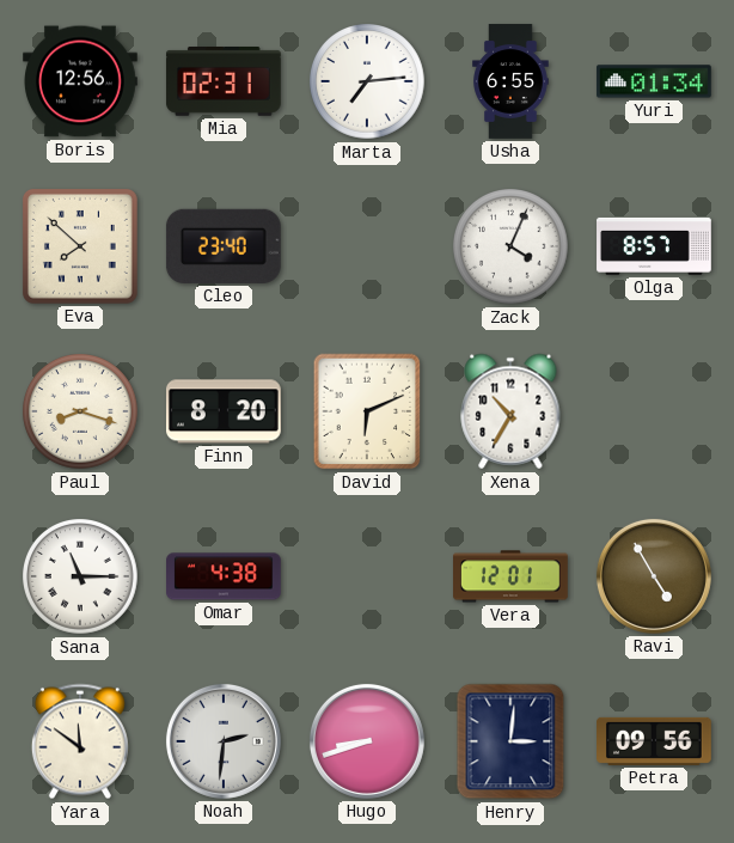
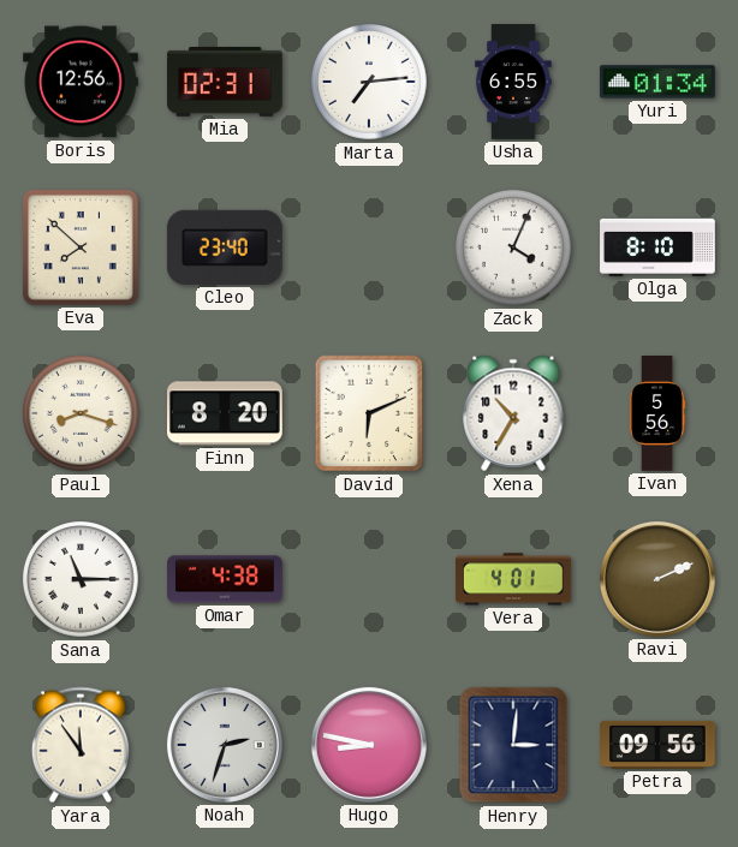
Olga: 8:57 -> 8:10
Ivan: none -> 5:56
Vera: 12:01 -> 4:01
Ravi: 4:55 -> 2:11
Yara: 11:51 -> 11:54
Noah: 2:31 -> 2:33
Hugo: 8:42 -> 8:47
